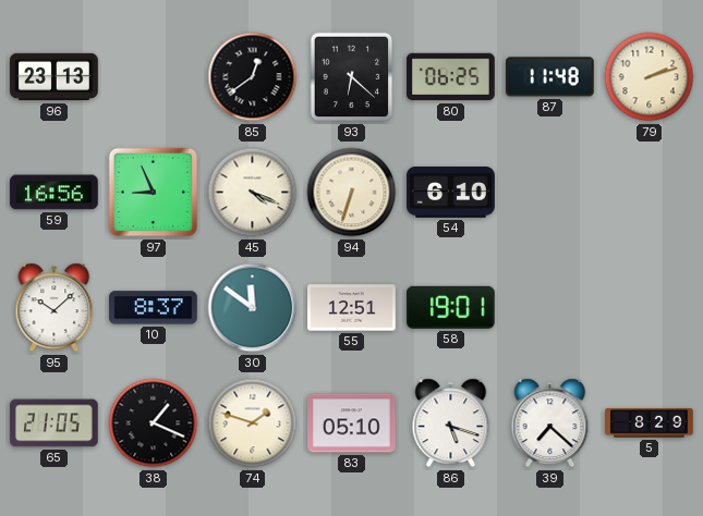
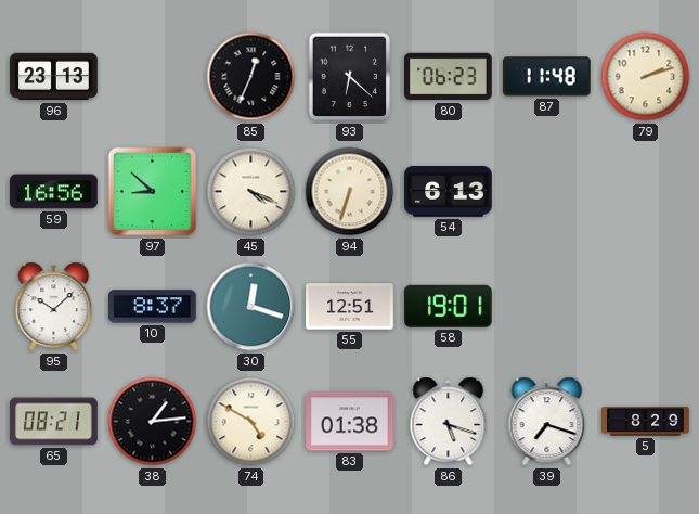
85: 12:39 -> 12:34
80: 06:25 -> 06:23
97: 8:56 -> 8:52
54: 6:10 -> 6:13
30: 11:51 -> 12:18
65: 21:05 -> 08:21
38: 1:19 -> 1:14
74: 1:48 -> 4:50
83: 05:10 -> 01:38
39: 7:22 -> 7:18
